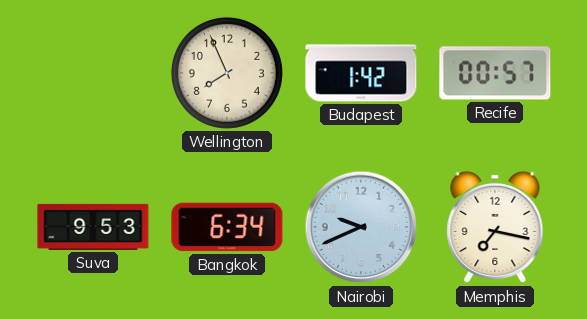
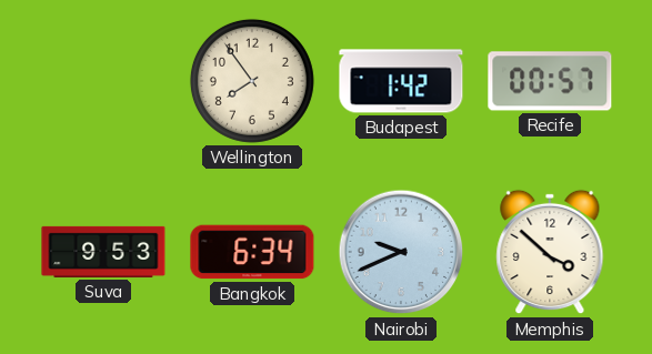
Wellington: 7:56 -> 7:54
Memphis: 7:17 -> 3:52
